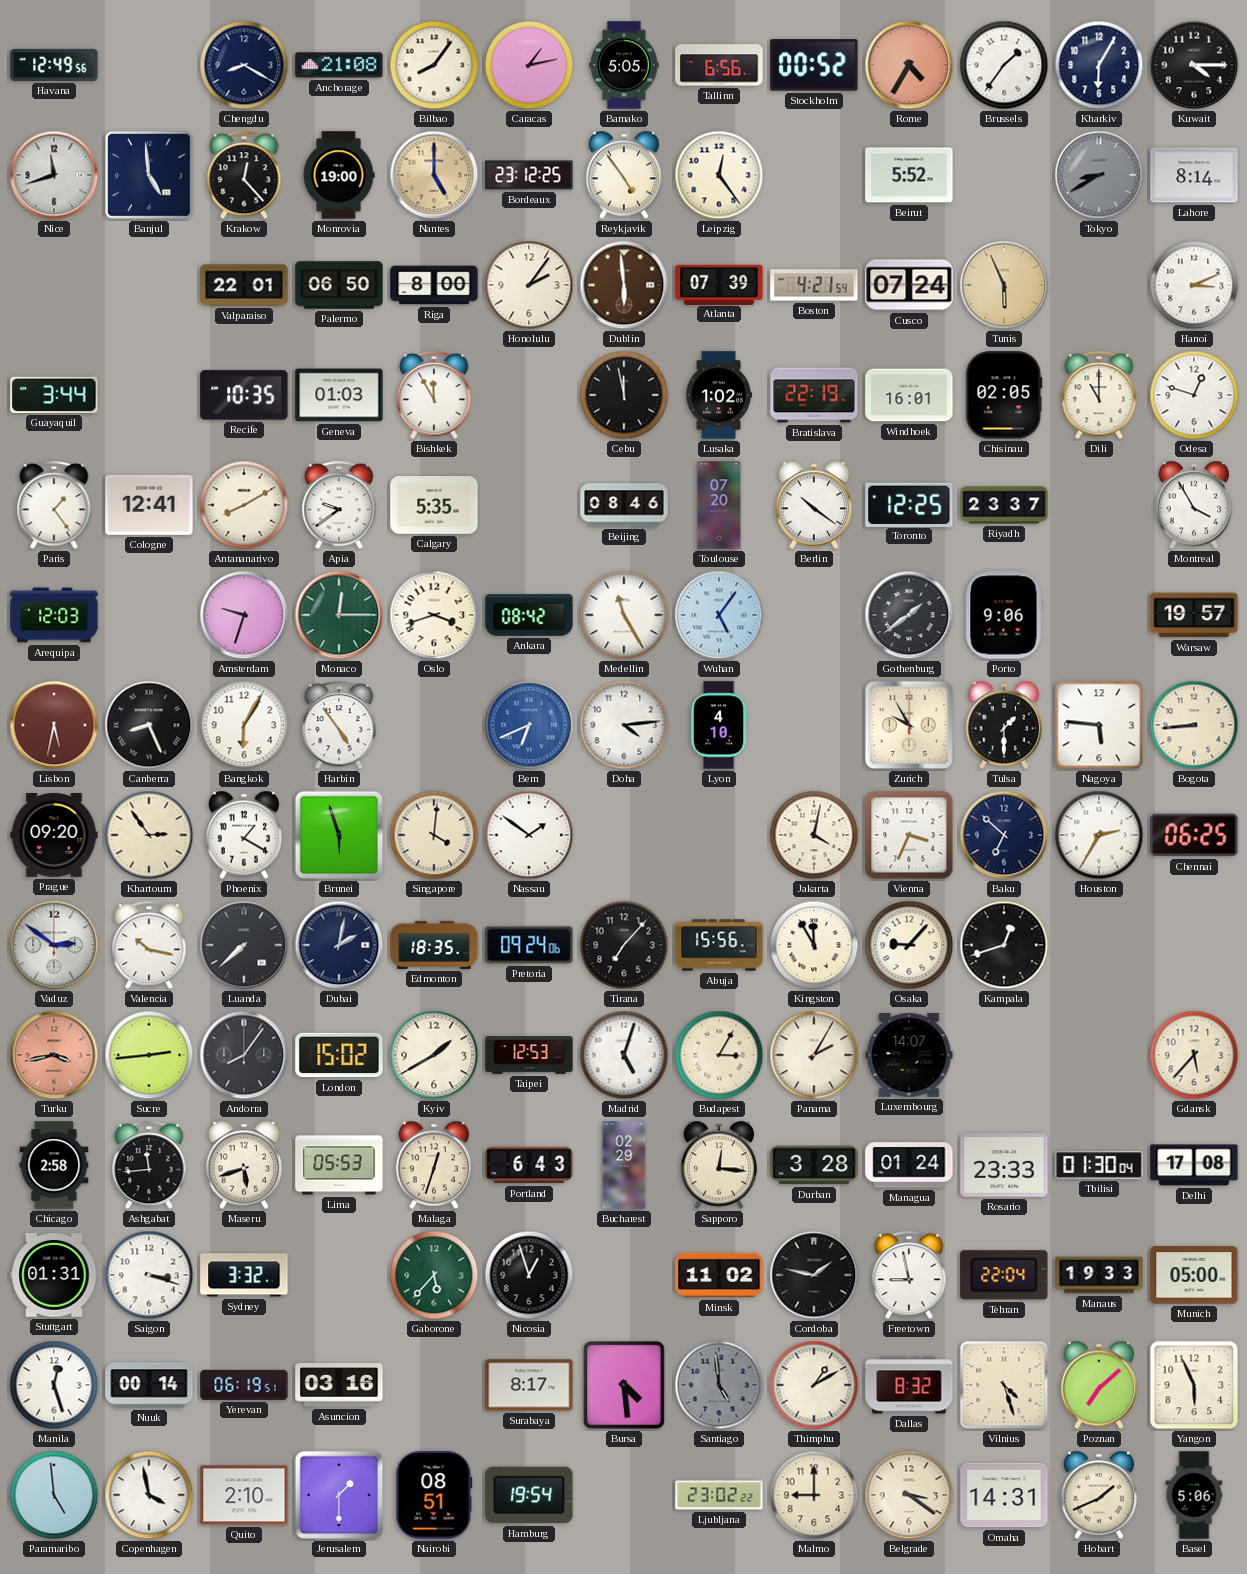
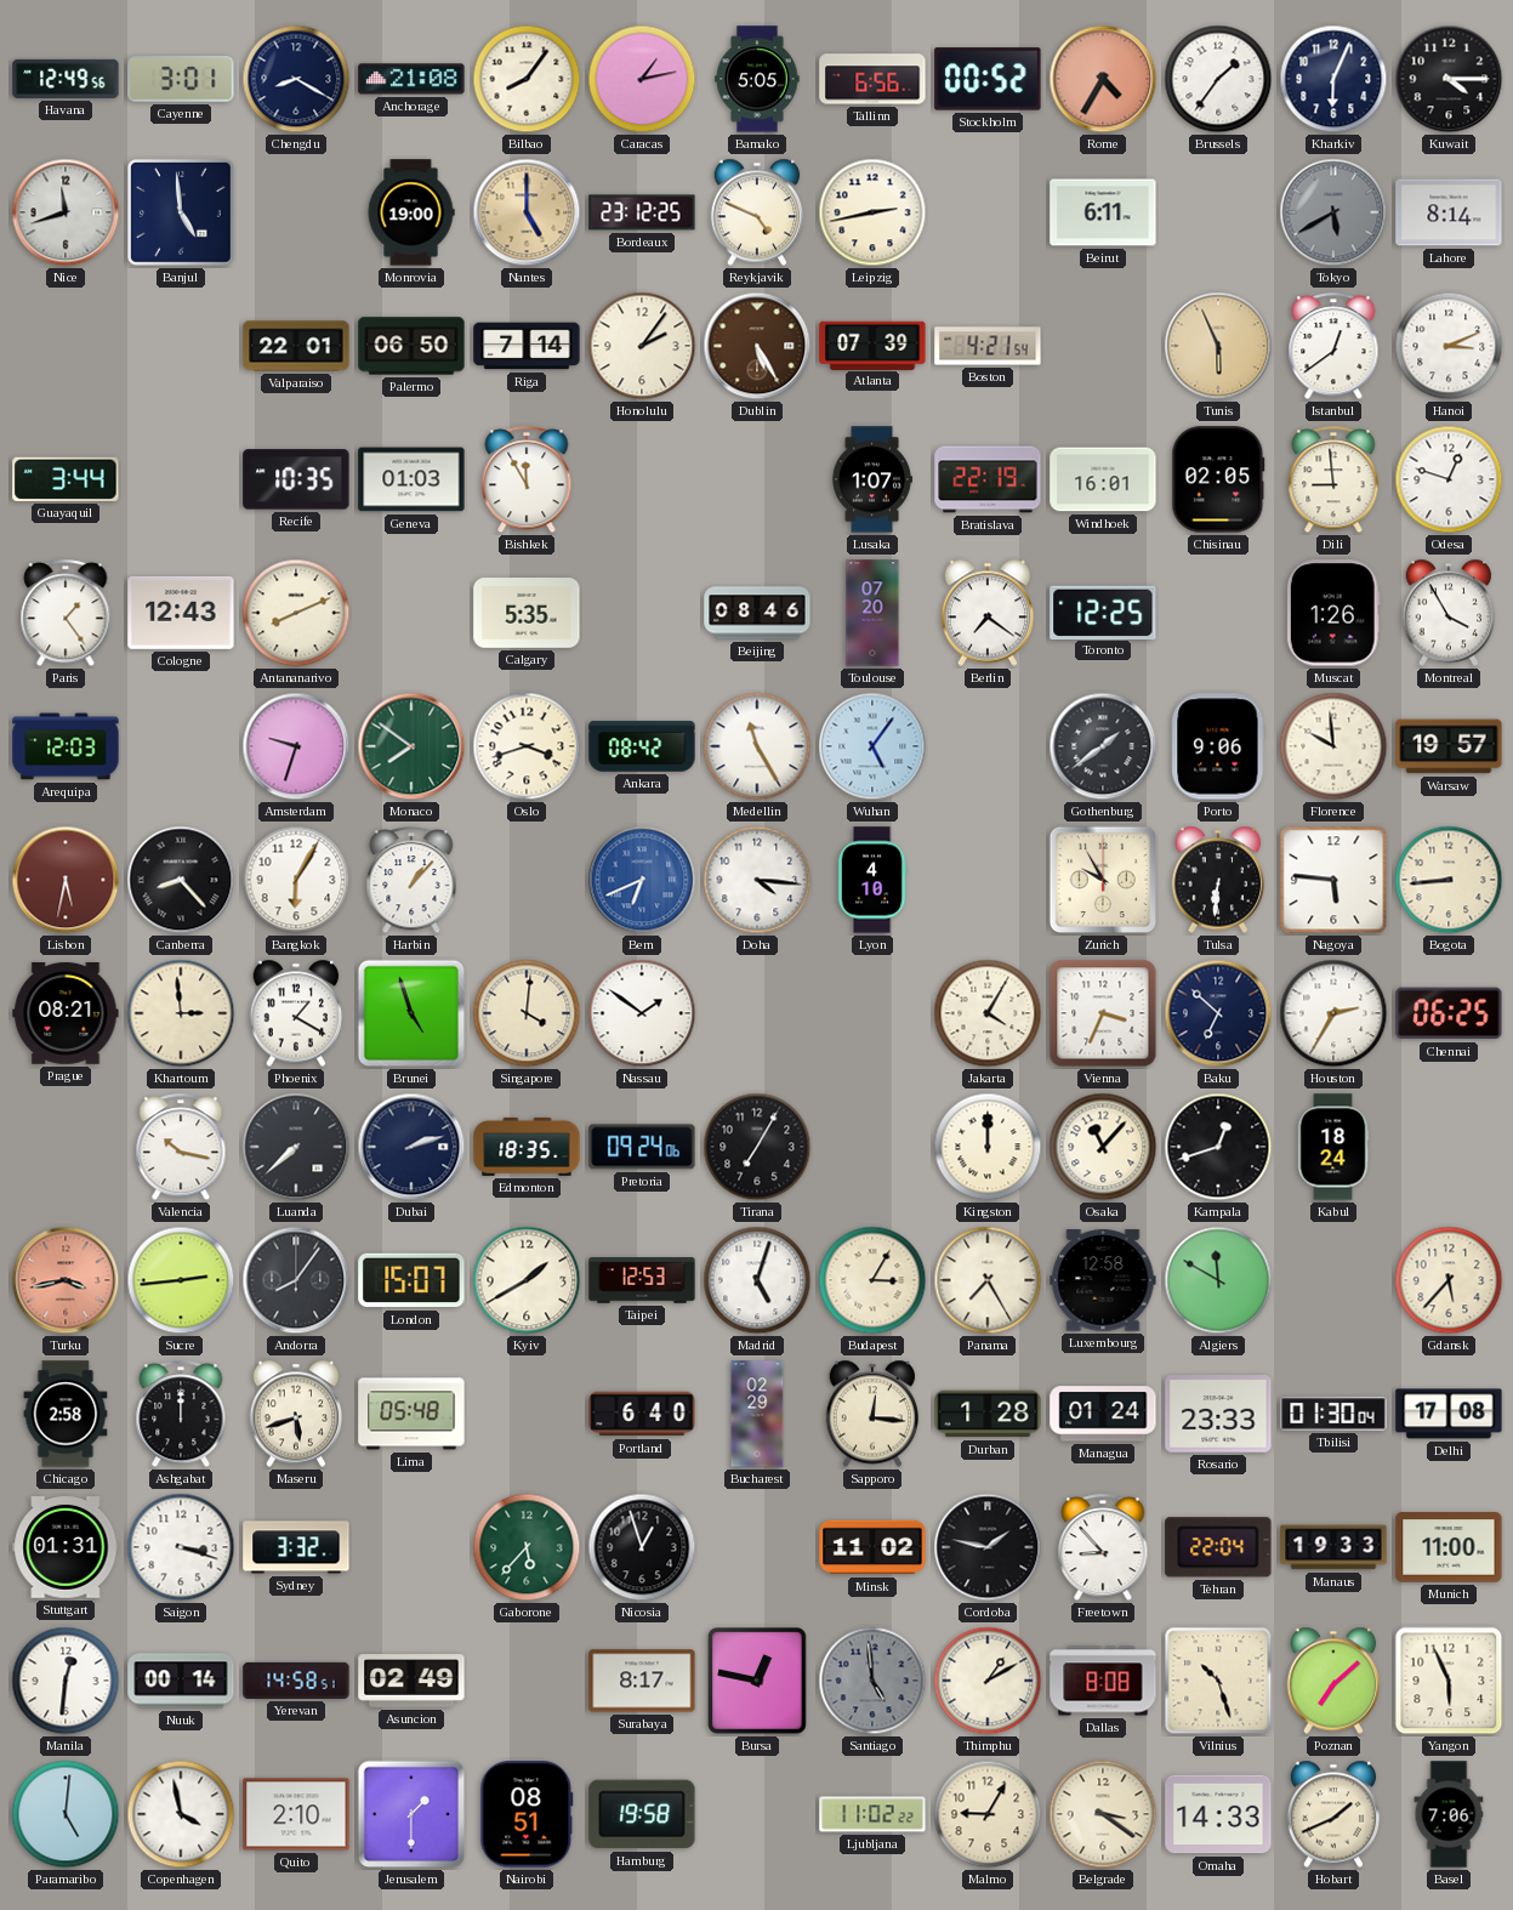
Cayenne: none -> 3:01
Kharkiv: 6:05 -> 6:04
Krakow: 12:23 -> none
Reykjavik: 4:54 -> 4:49
Leipzig: 12:24 -> 2:43
Beirut: 5:52 -> 6:11
Tokyo: 8:40 -> 5:40
Riga: 8:00 -> 7:14
Dublin: 5:59 -> 5:25
Cusco: 07:24 -> none
Istanbul: none -> 12:39
Cebu: 11:58 -> none
Lusaka: 1:02 -> 1:07
Dili: 11:00 -> 8:59
Cologne: 12:41 -> 12:43
Antananarivo: 8:10 -> 8:11
Apia: 9:39 -> none
Berlin: 10:21 -> 7:21
Riyadh: 23:37 -> none
Muscat: none -> 1:26
Monaco: 12:15 -> 7:51
Florence: none -> 9:59
Canberra: 8:26 -> 8:23
Harbin: 4:54 -> 1:07
Doha: 4:14 -> 4:16
Tulsa: 1:30 -> 6:31
Prague: 09:20 -> 08:21
Khartoum: 2:54 -> 2:59
Brunei: 5:57 -> 4:57
Jakarta: 4:02 -> 4:05
Vaduz: 2:51 -> none
Dubai: 2:02 -> 2:12
Tirana: 7:07 -> 7:05
Abuja: 15:56 -> none
Kingston: 11:55 -> 12:00
Osaka: 9:07 -> 11:07
Kabul: none -> 18:24
London: 15:02 -> 15:07
Panama: 2:05 -> 7:25
Luxembourg: 14:07 -> 12:58
Algiers: none -> 11:50
Ashgabat: 11:44 -> 12:00
Lima: 05:53 -> 05:48
Malaga: 12:33 -> none
Portland: 6:43 -> 6:40
Durban: 3:28 -> 1:28
Freetown: 8:58 -> 8:53
Munich: 05:00 -> 11:00
Manila: 12:27 -> 12:31
Yerevan: 06:19 -> 14:58
Asuncion: 03:16 -> 02:49
Bursa: 4:29 -> 12:47
Dallas: 8:32 -> 8:08
Vilnius: 4:27 -> 10:27
Paramaribo: 4:59 -> 5:01
Hamburg: 19:54 -> 19:58
Ljubljana: 23:02 -> 11:02
Malmo: 9:00 -> 9:05
Omaha: 14:31 -> 14:33
Basel: 5:06 -> 7:06
